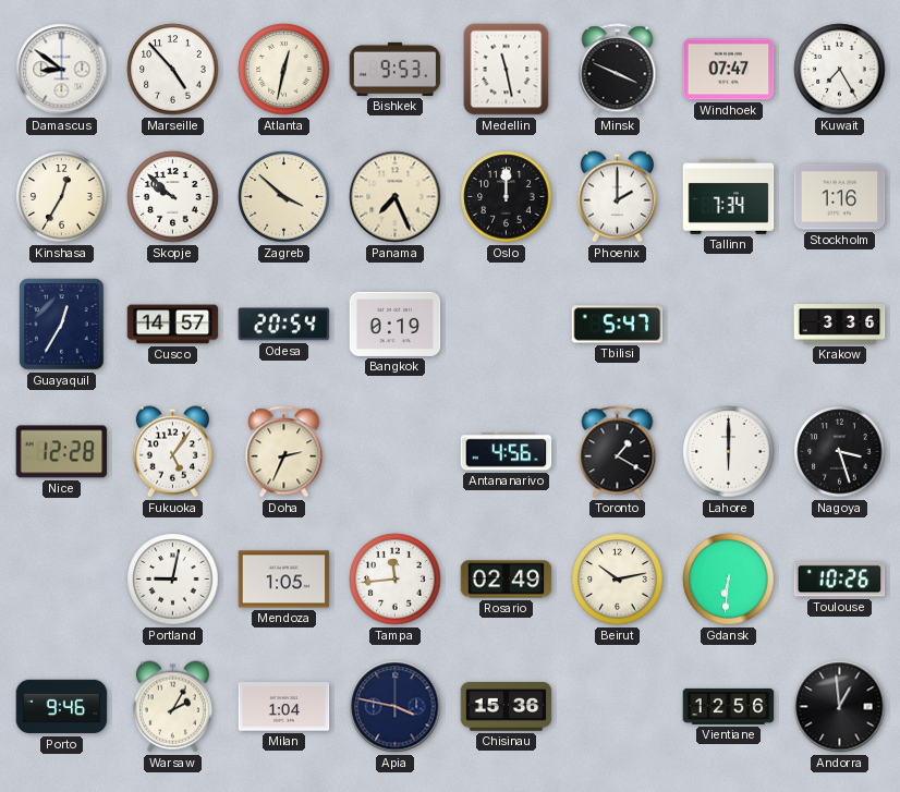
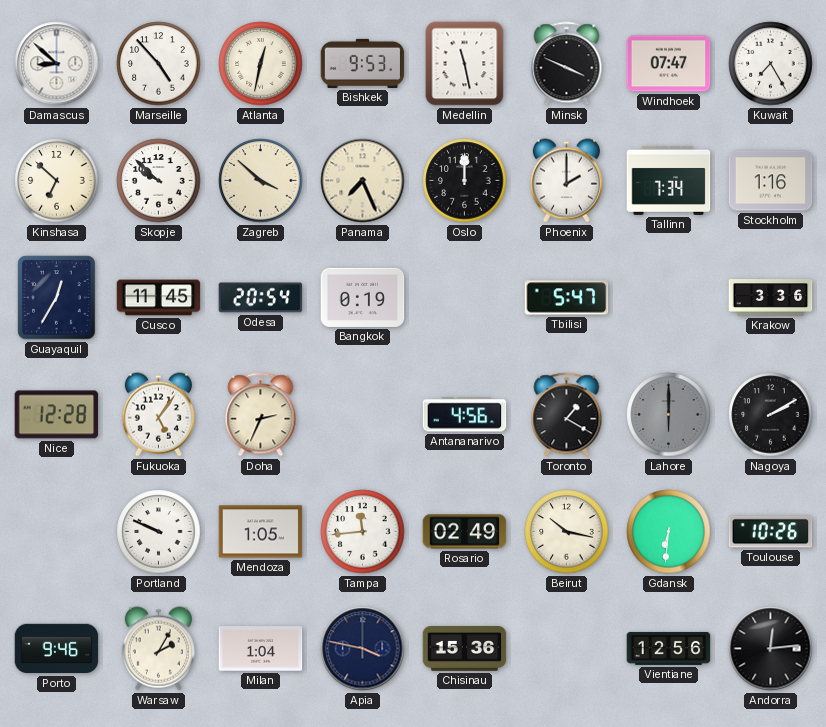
Damascus: 8:51 -> 8:52
Kinshasa: 12:35 -> 6:52
Cusco: 14:57 -> 11:45
Lahore dial: white -> grey
Nagoya: 3:27 -> 2:10
Portland: 9:02 -> 9:49
Beirut: 10:13 -> 10:17
Andorra: 12:59 -> 12:14
